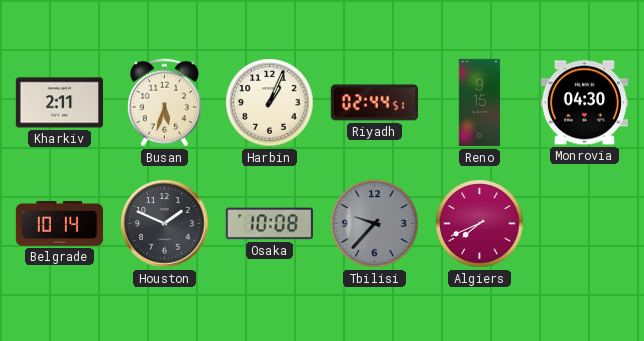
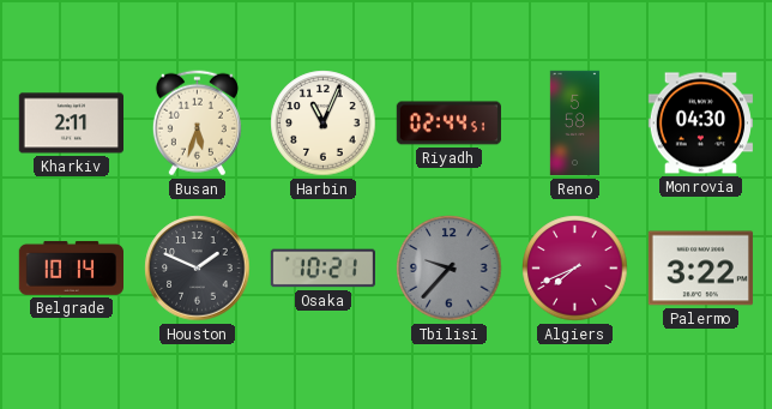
Harbin: 1:04 -> 11:04
Reno: 9:15 -> 5:58
Osaka: 10:08 -> 10:21
Palermo: none -> 3:22
